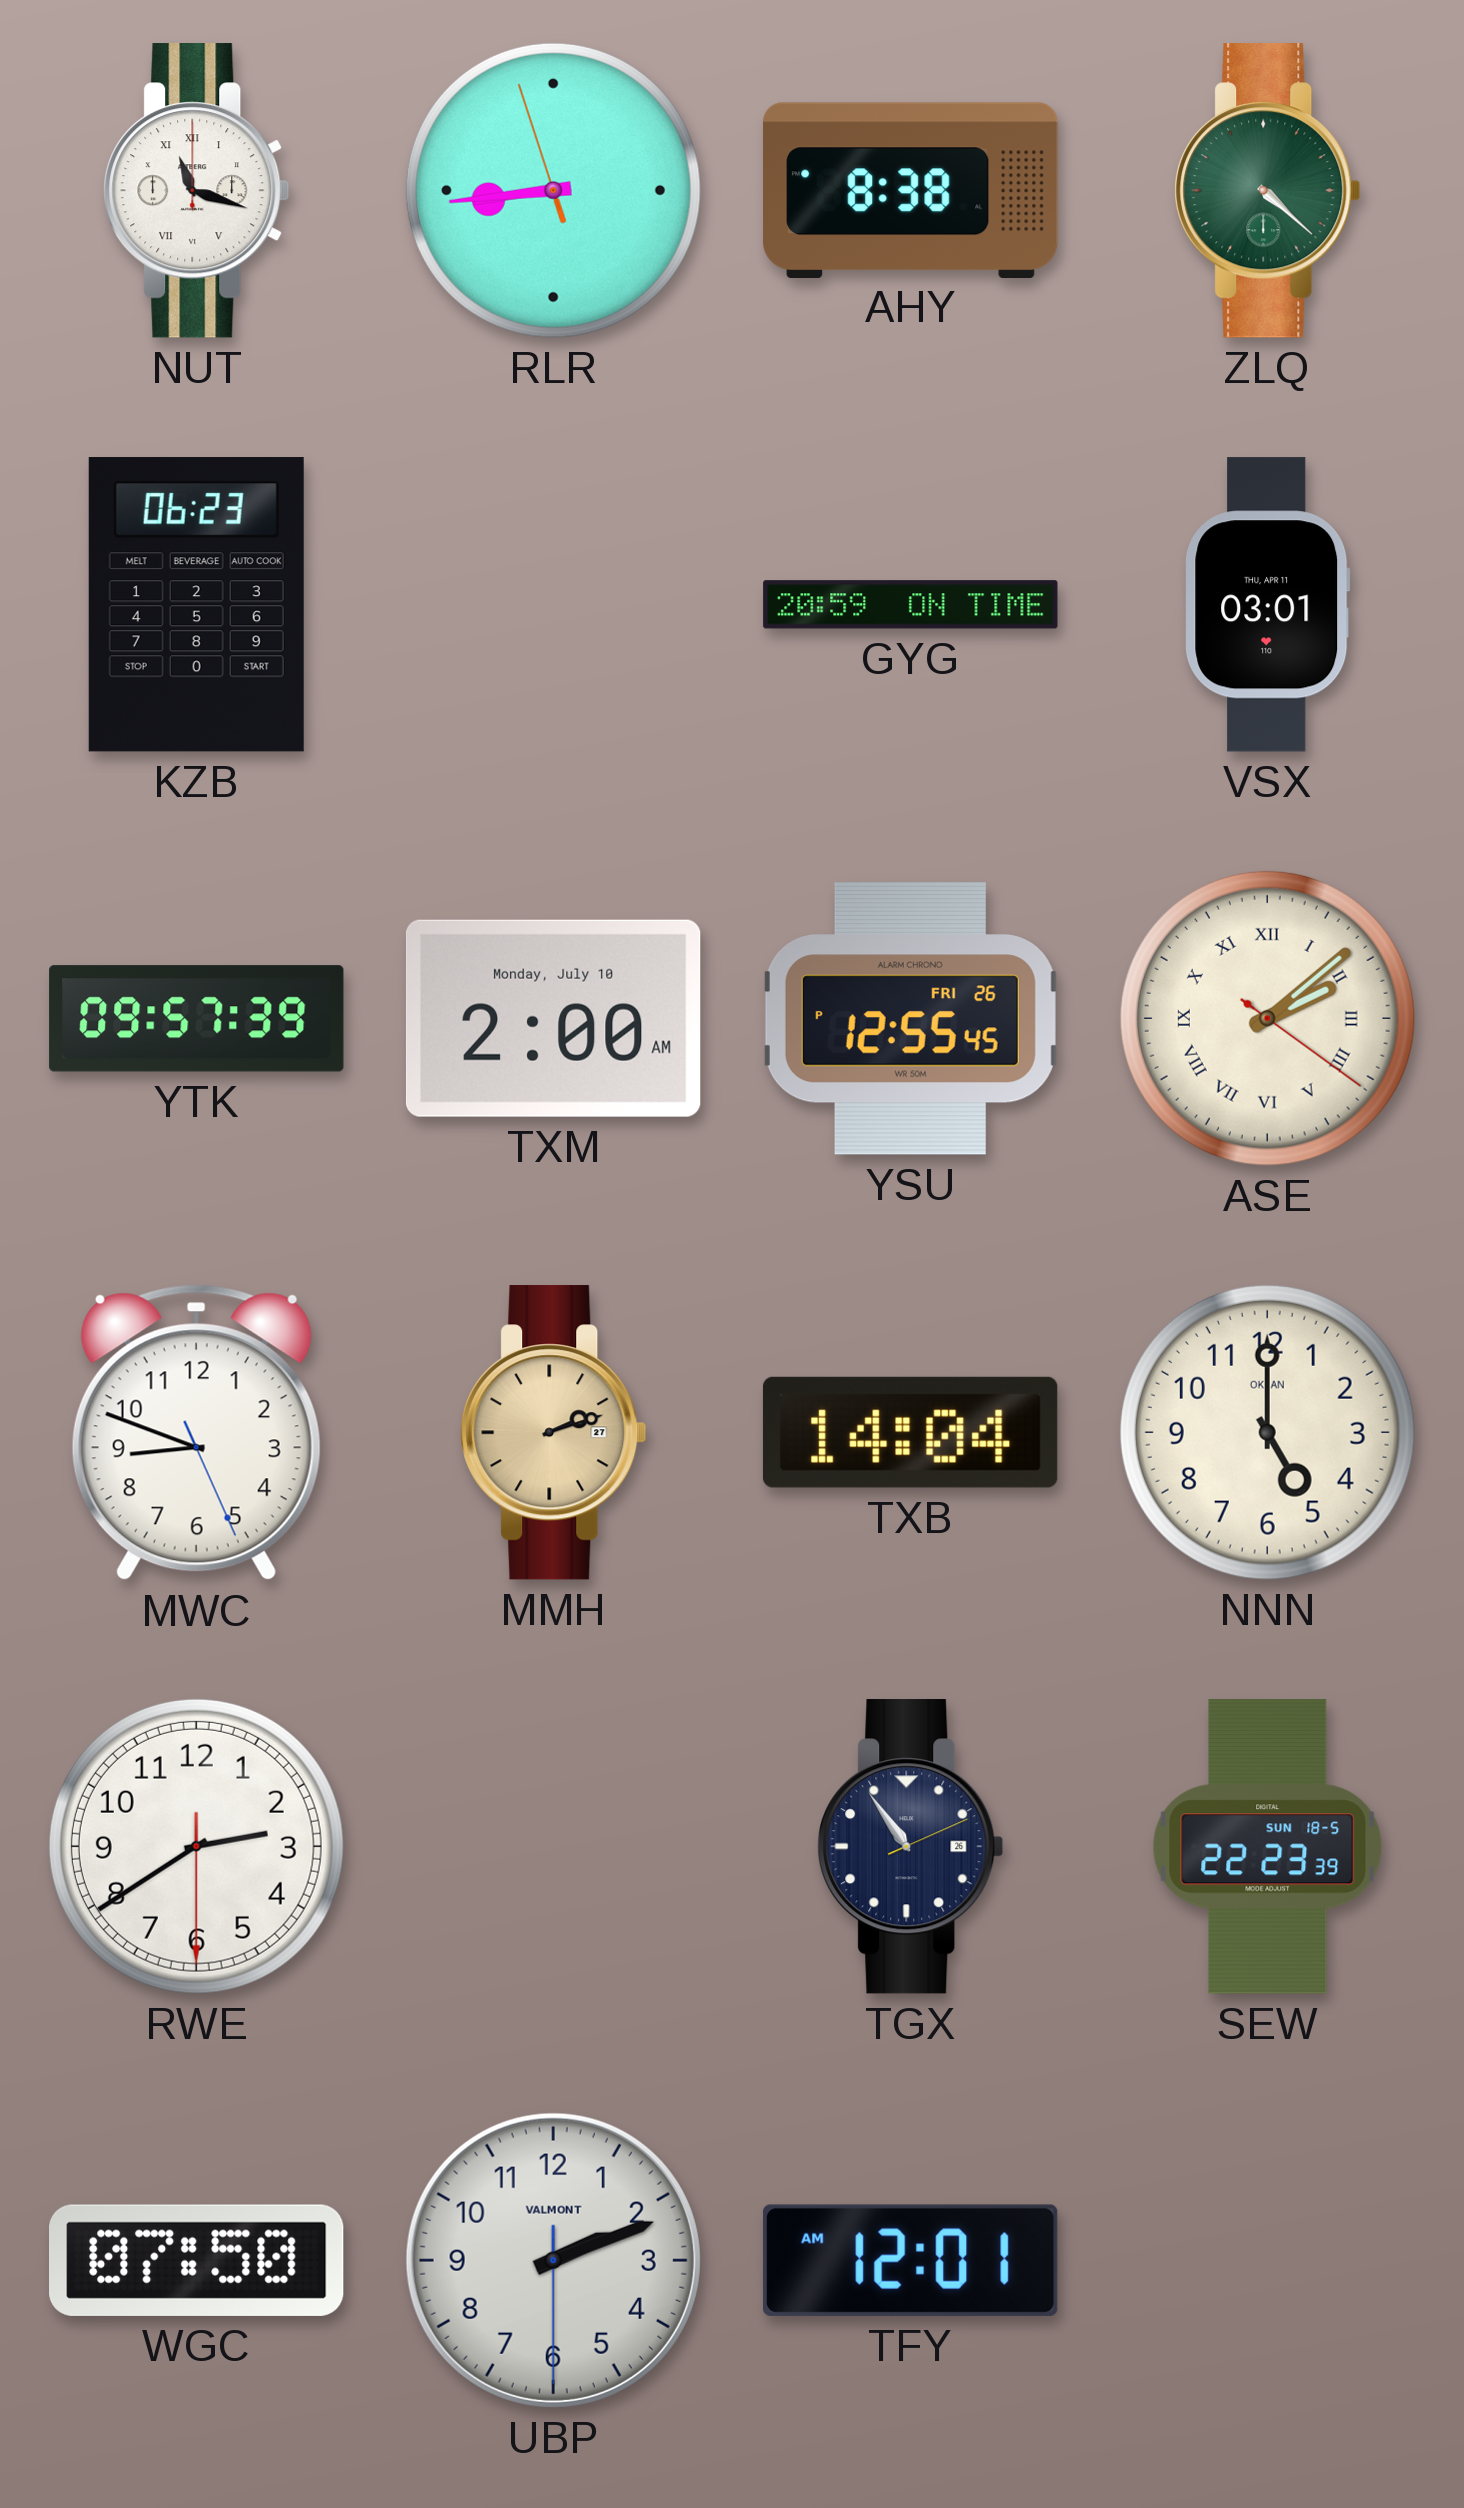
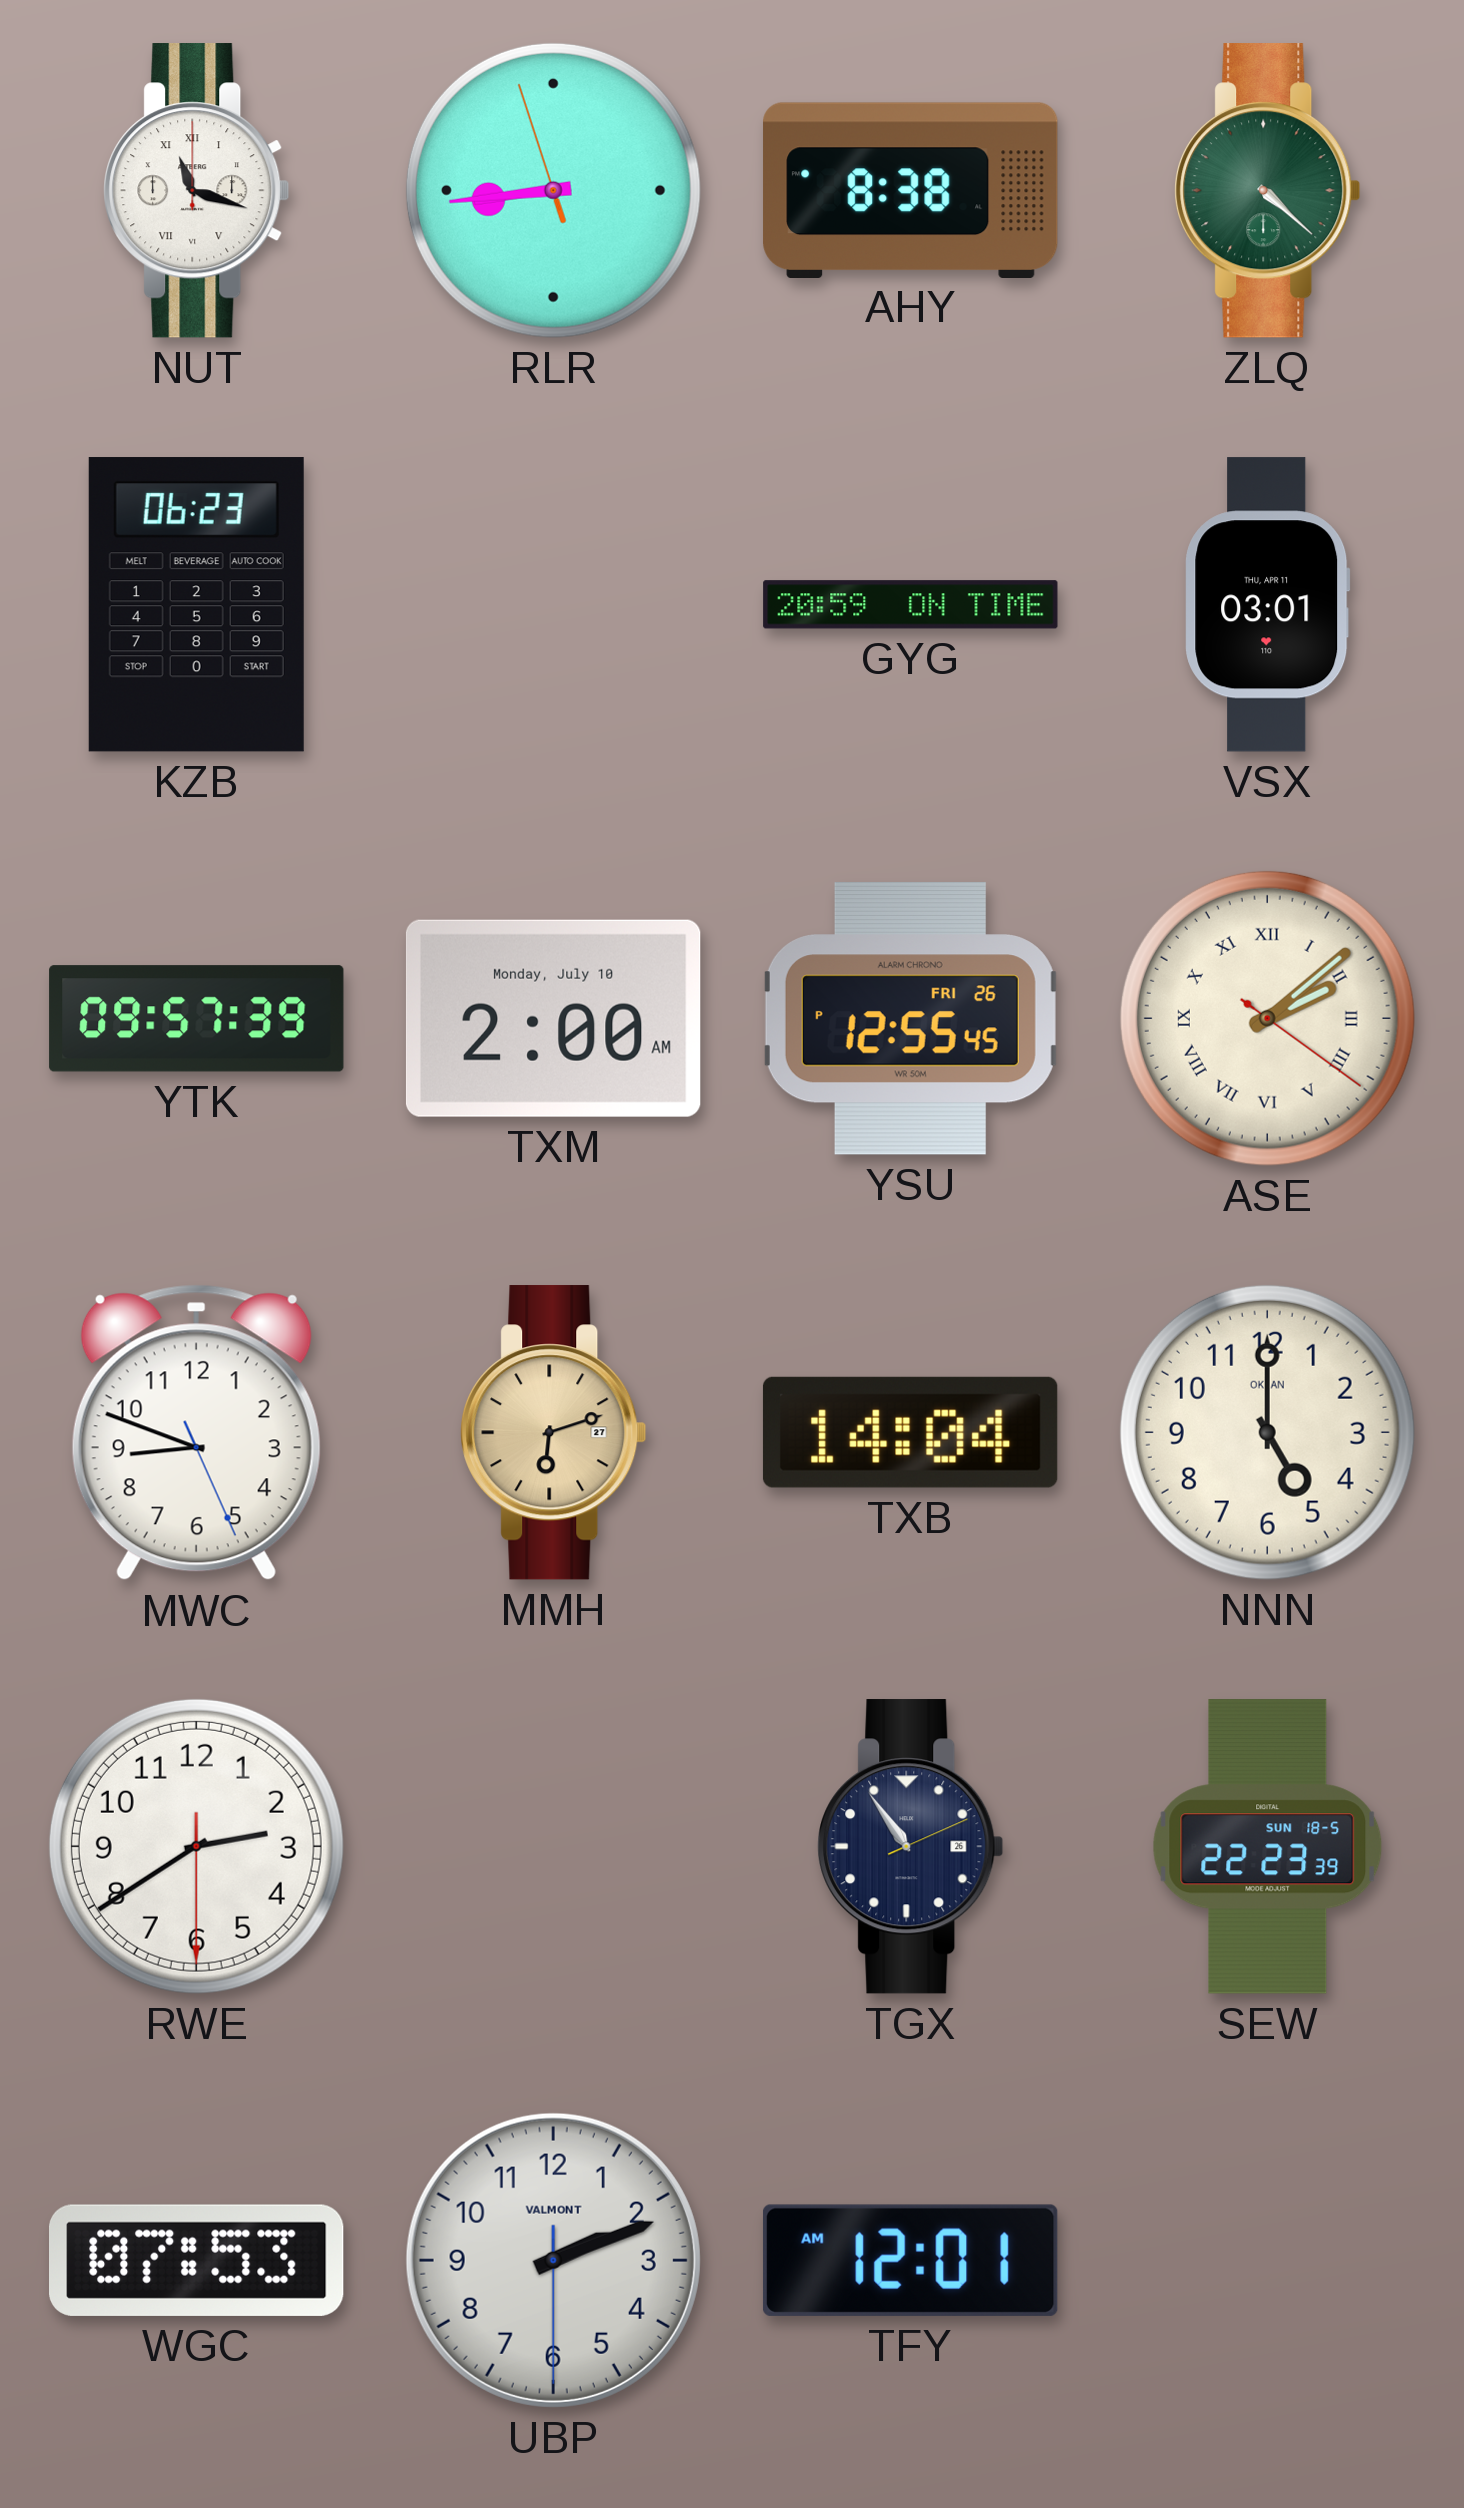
MMH: 2:12 -> 6:12
WGC: 07:50 -> 07:53
